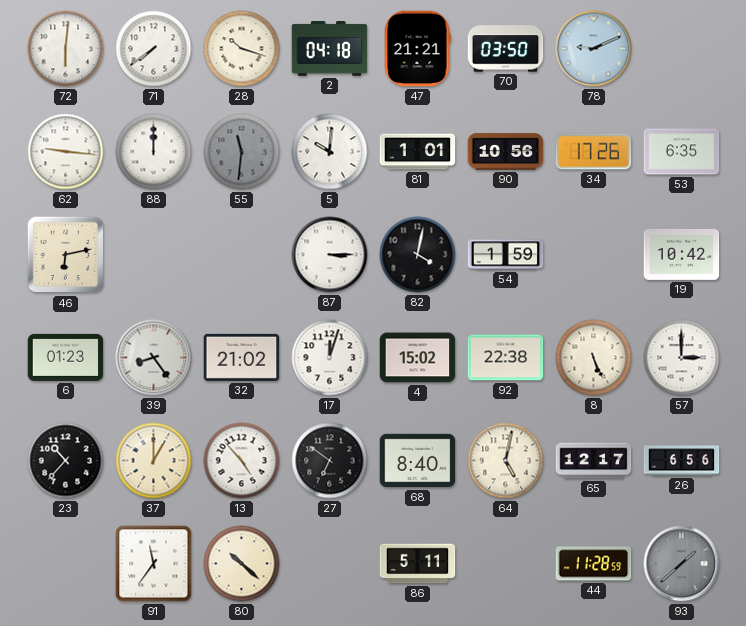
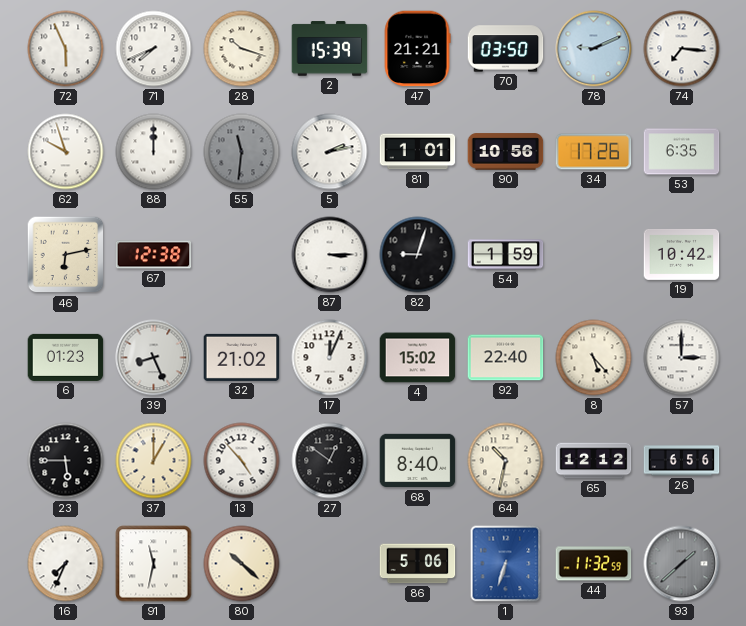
72: 6:01 -> 5:56
71: 7:39 -> 7:41
2: 04:18 -> 15:39
74: none -> 7:16
62: 9:16 -> 9:57
5: 10:01 -> 2:13
67: none -> 12:38
82: 4:02 -> 9:03
39: 8:24 -> 8:26
17: 12:03 -> 12:04
92: 22:38 -> 22:40
8: 5:26 -> 5:23
23: 10:37 -> 5:45
27: 6:51 -> 12:51
64: 5:02 -> 10:32
65: 12:17 -> 12:12
16: none -> 7:34
91: 11:36 -> 11:32
86: 5:11 -> 5:06
1: none -> 6:33
44: 11:28 -> 11:32
